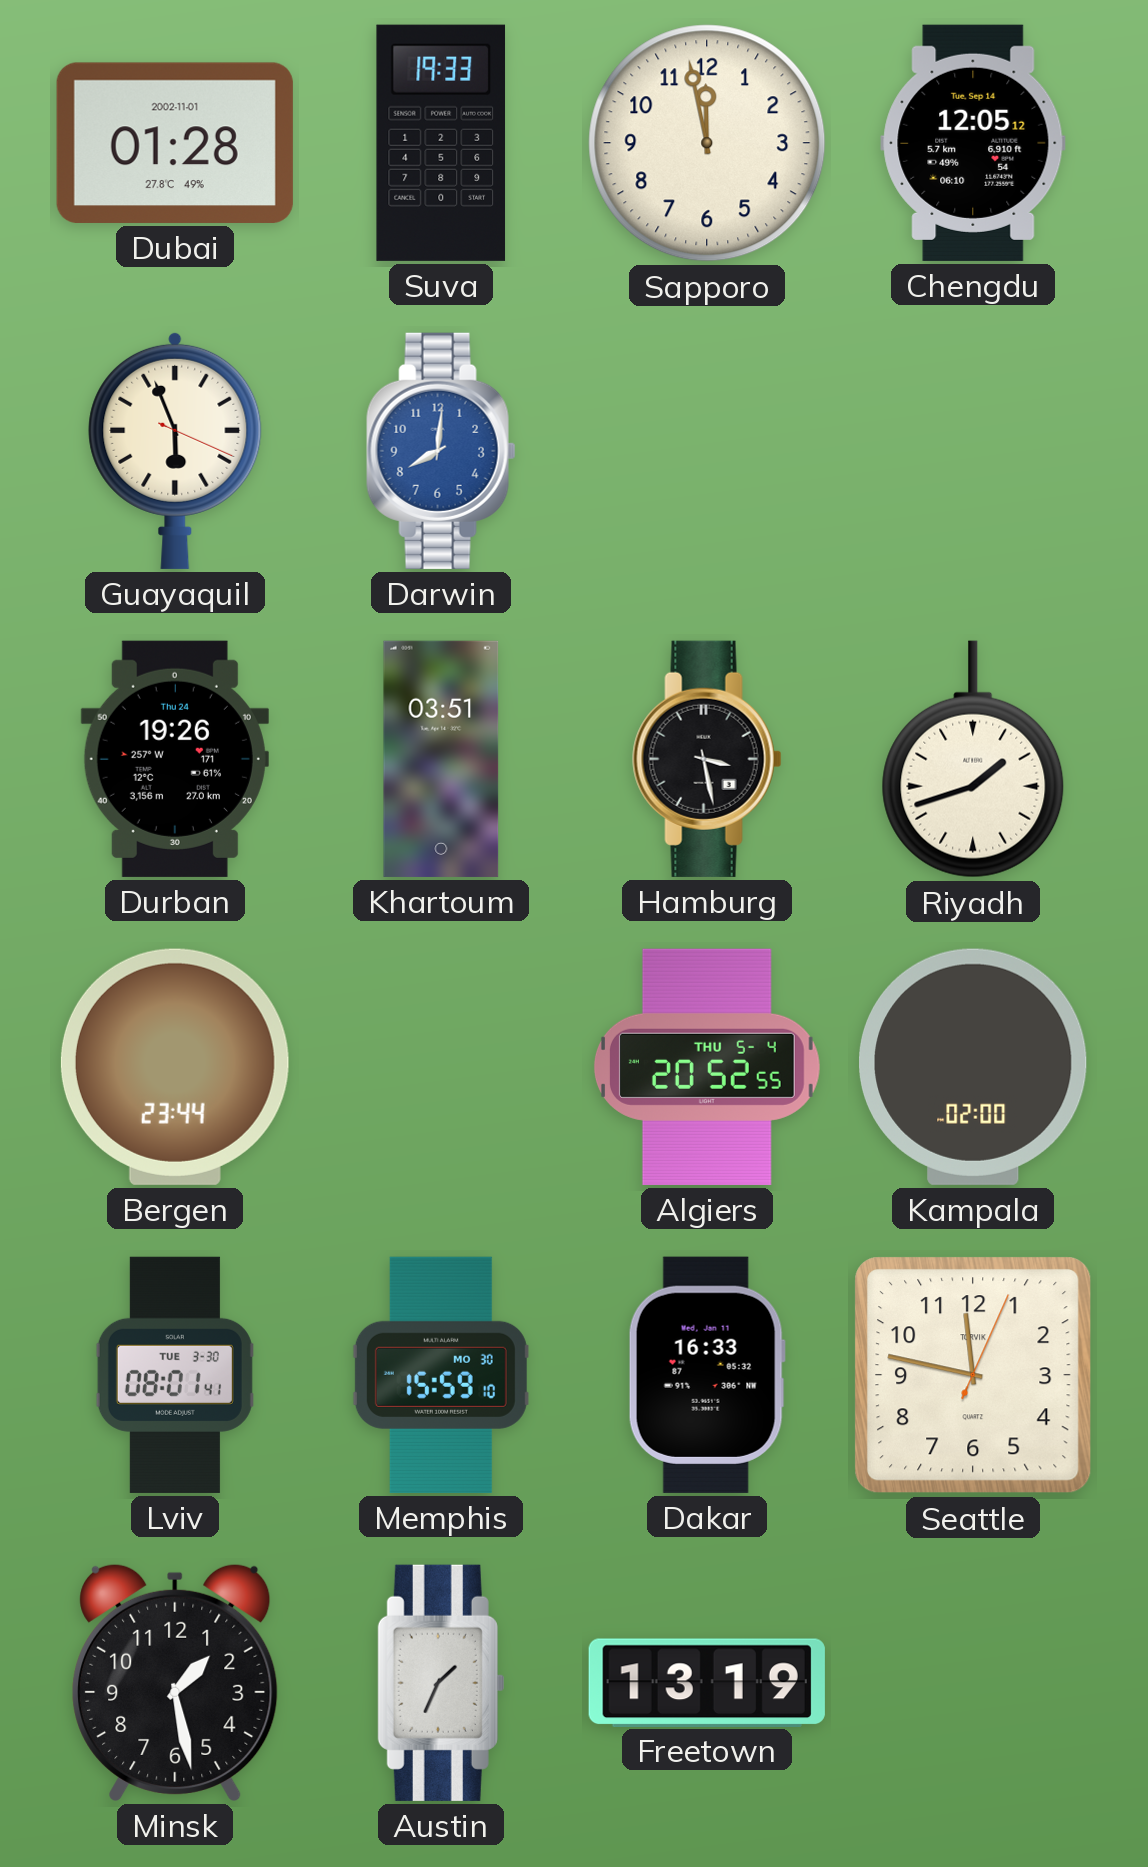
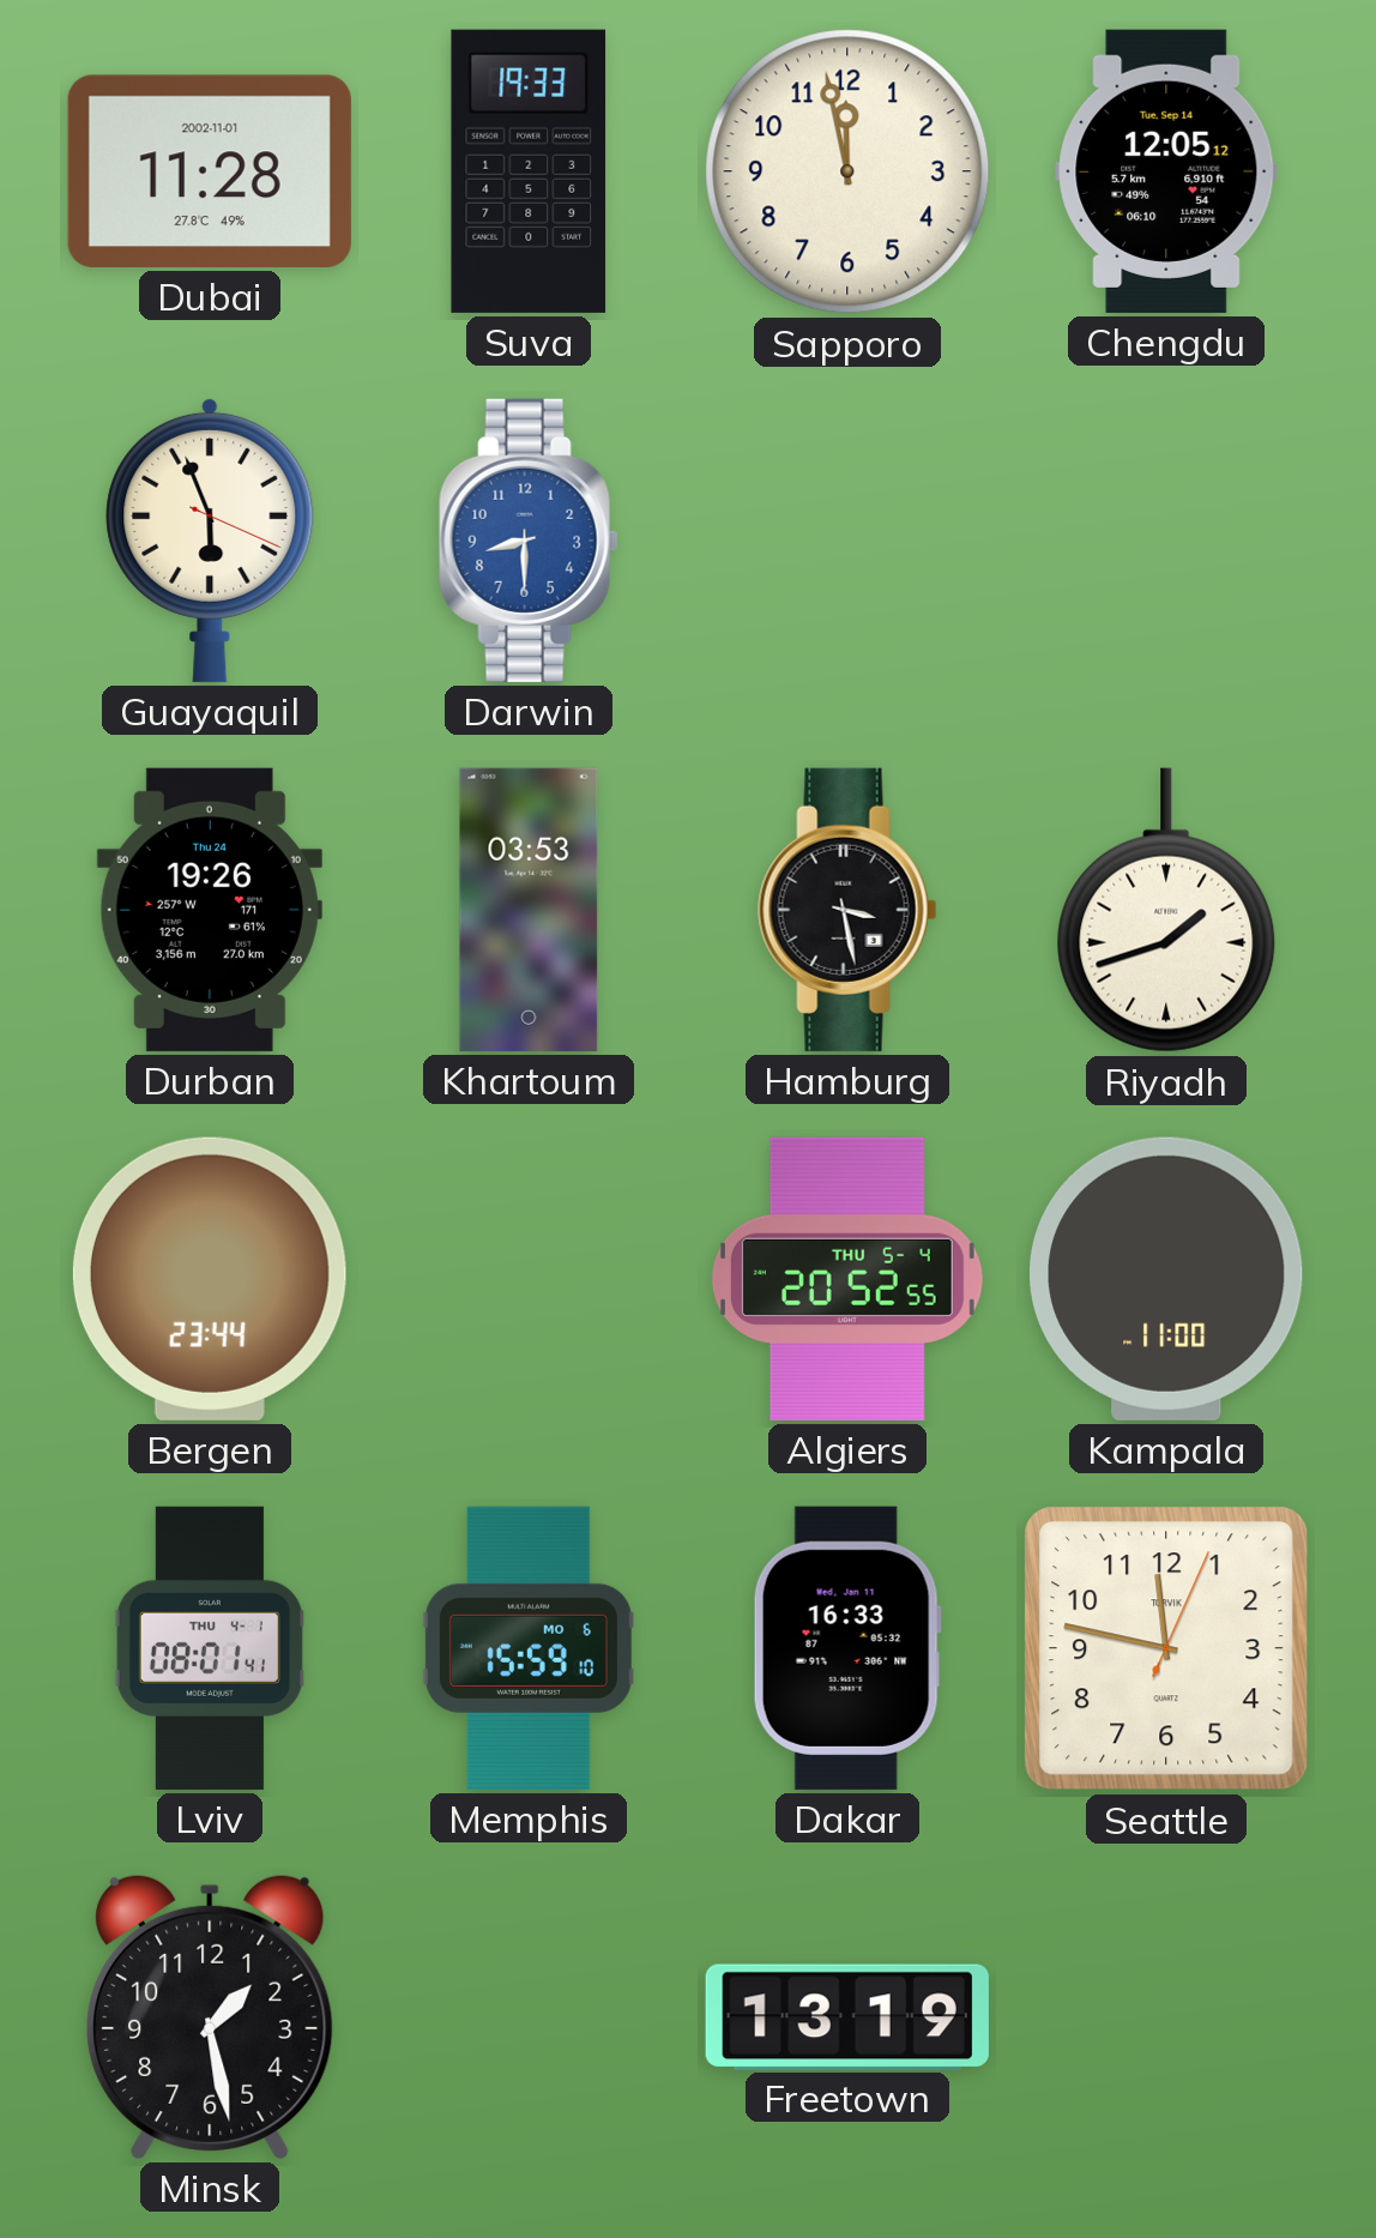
Dubai: 01:28 -> 11:28
Darwin: 8:01 -> 8:30
Khartoum: 03:51 -> 03:53
Kampala: 02:00 -> 11:00
Lviv date: TUE 3-30 -> THU 4-1
Memphis date: MO 30 -> MO 6
Austin: 1:34 -> none
